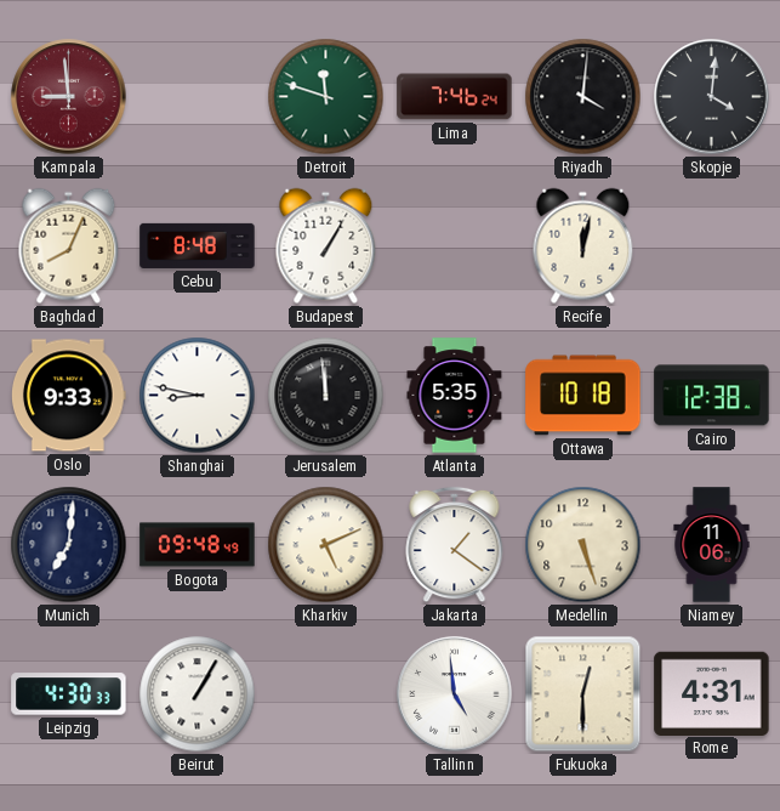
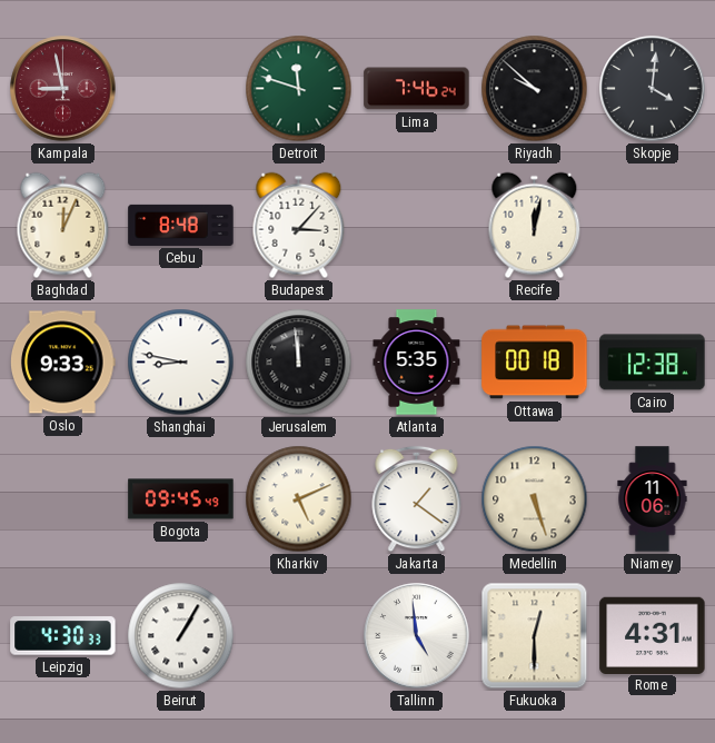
Kampala: 8:59 -> 8:58
Riyadh: 4:01 -> 9:52
Baghdad: 8:04 -> 12:04
Budapest: 1:05 -> 3:07
Ottawa: 10:18 -> 00:18
Munich: 7:01 -> none
Bogota: 09:48 -> 09:45
